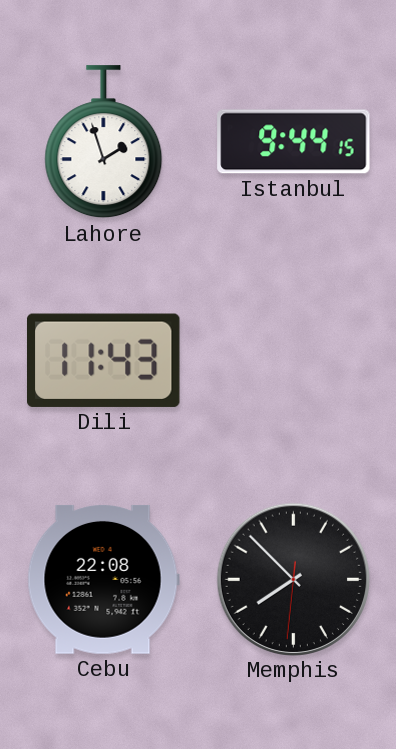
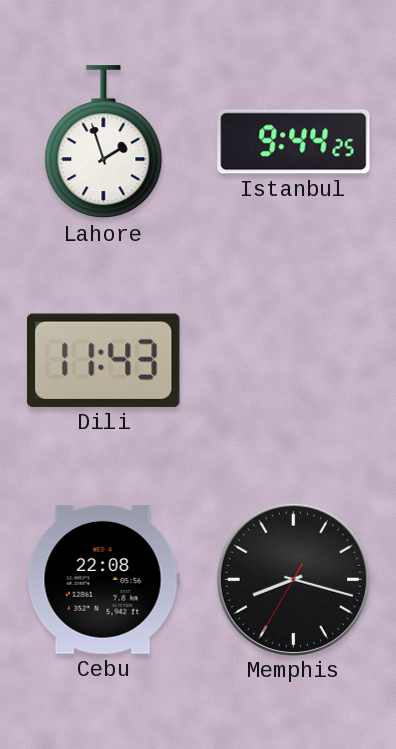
Istanbul: 9:44:15 -> 9:44:25
Memphis: 7:52 -> 8:17
